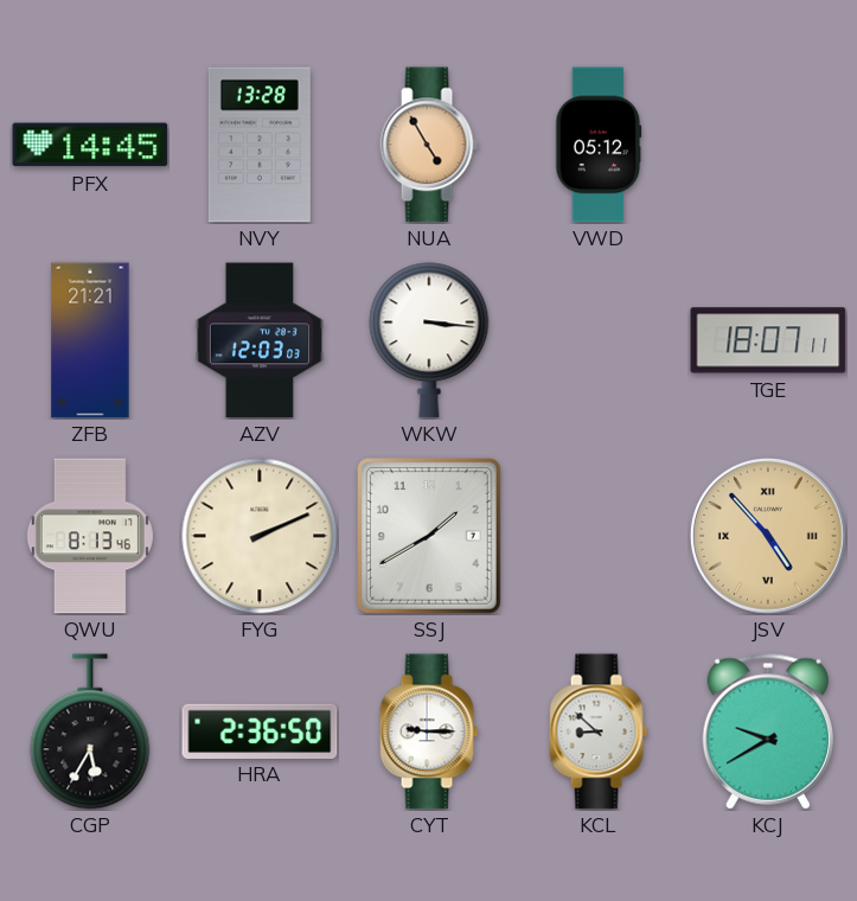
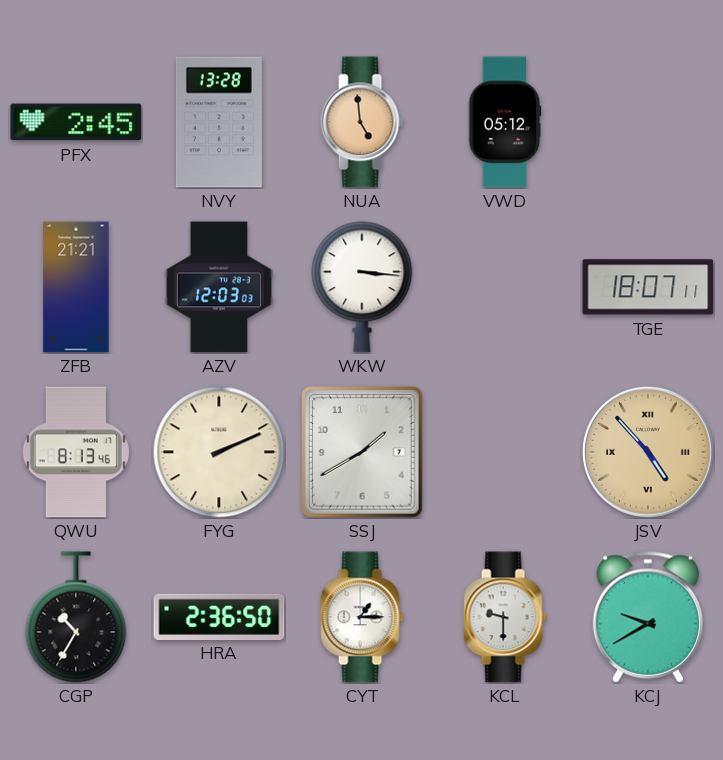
PFX: 14:45 -> 2:45
NUA: 4:55 -> 4:59
CGP: 5:35 -> 10:35
CYT: 9:15 -> 1:15
KCL: 8:52 -> 9:30
